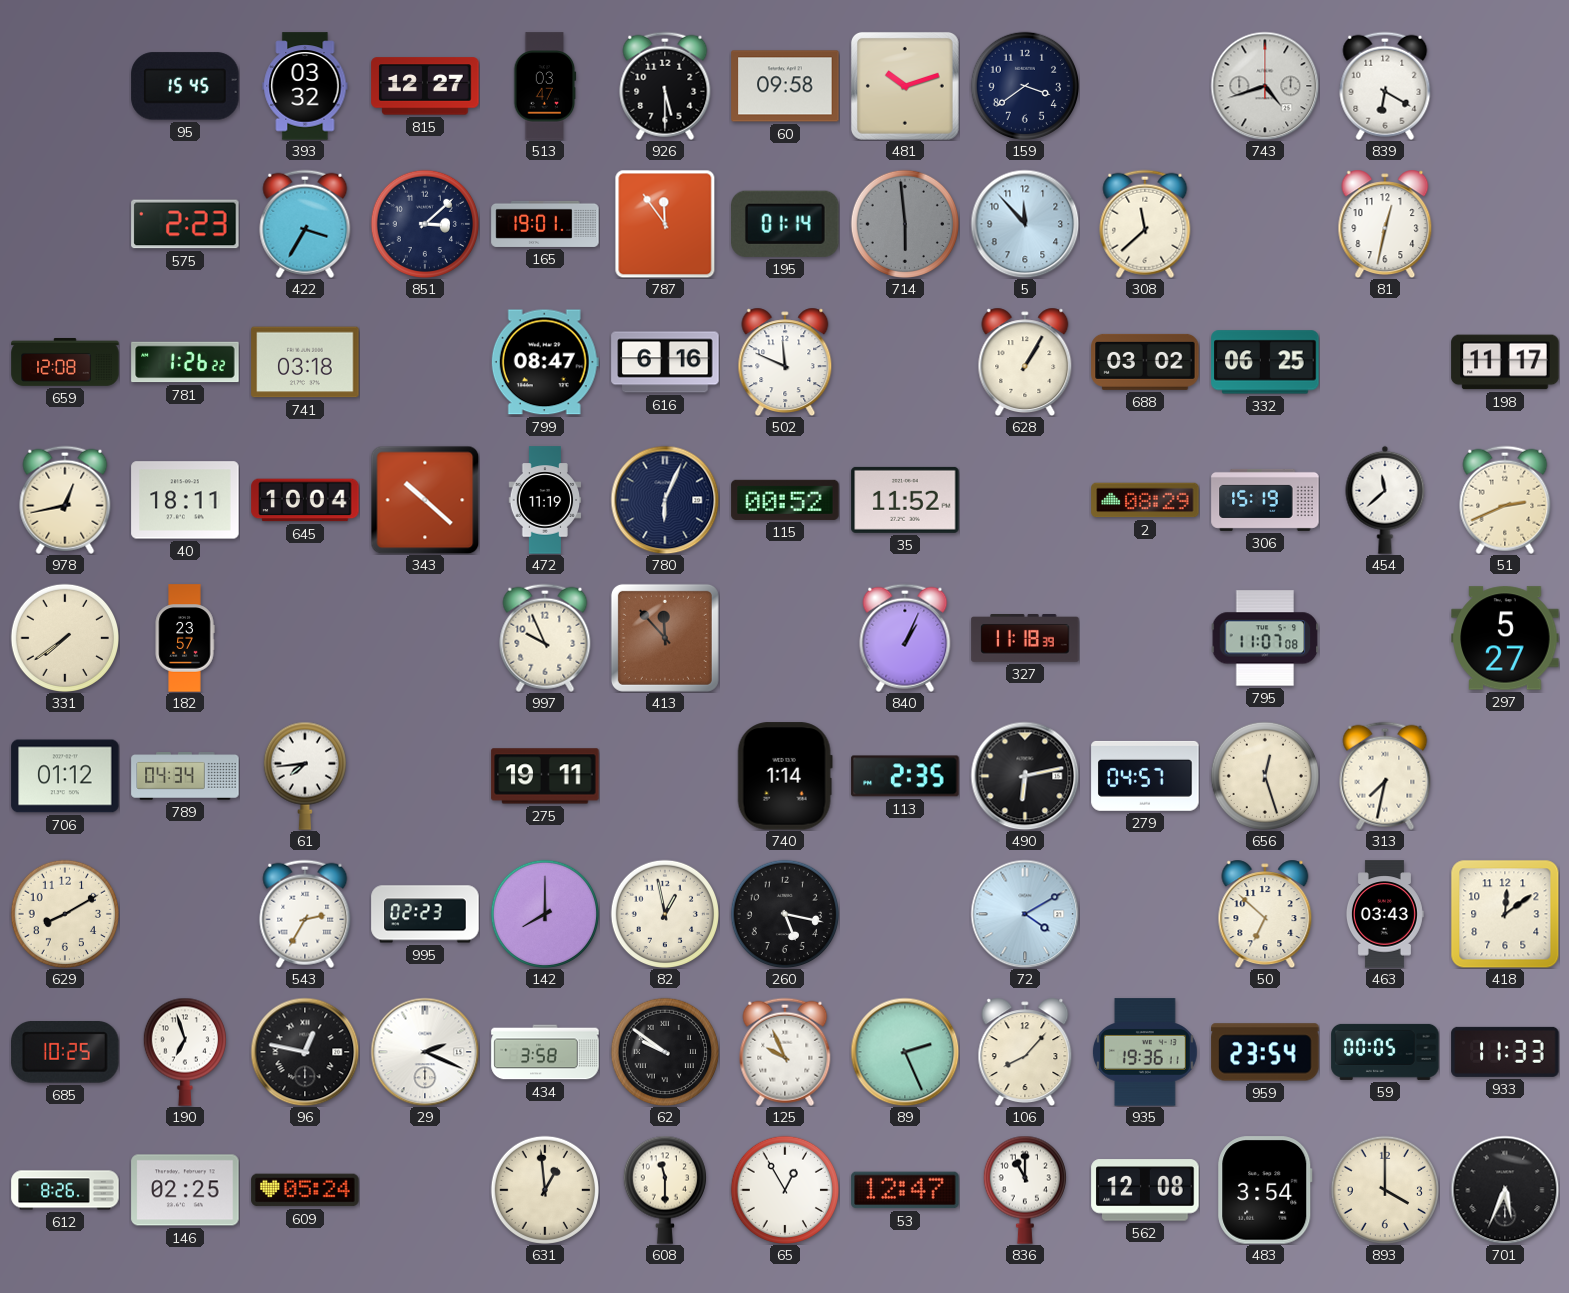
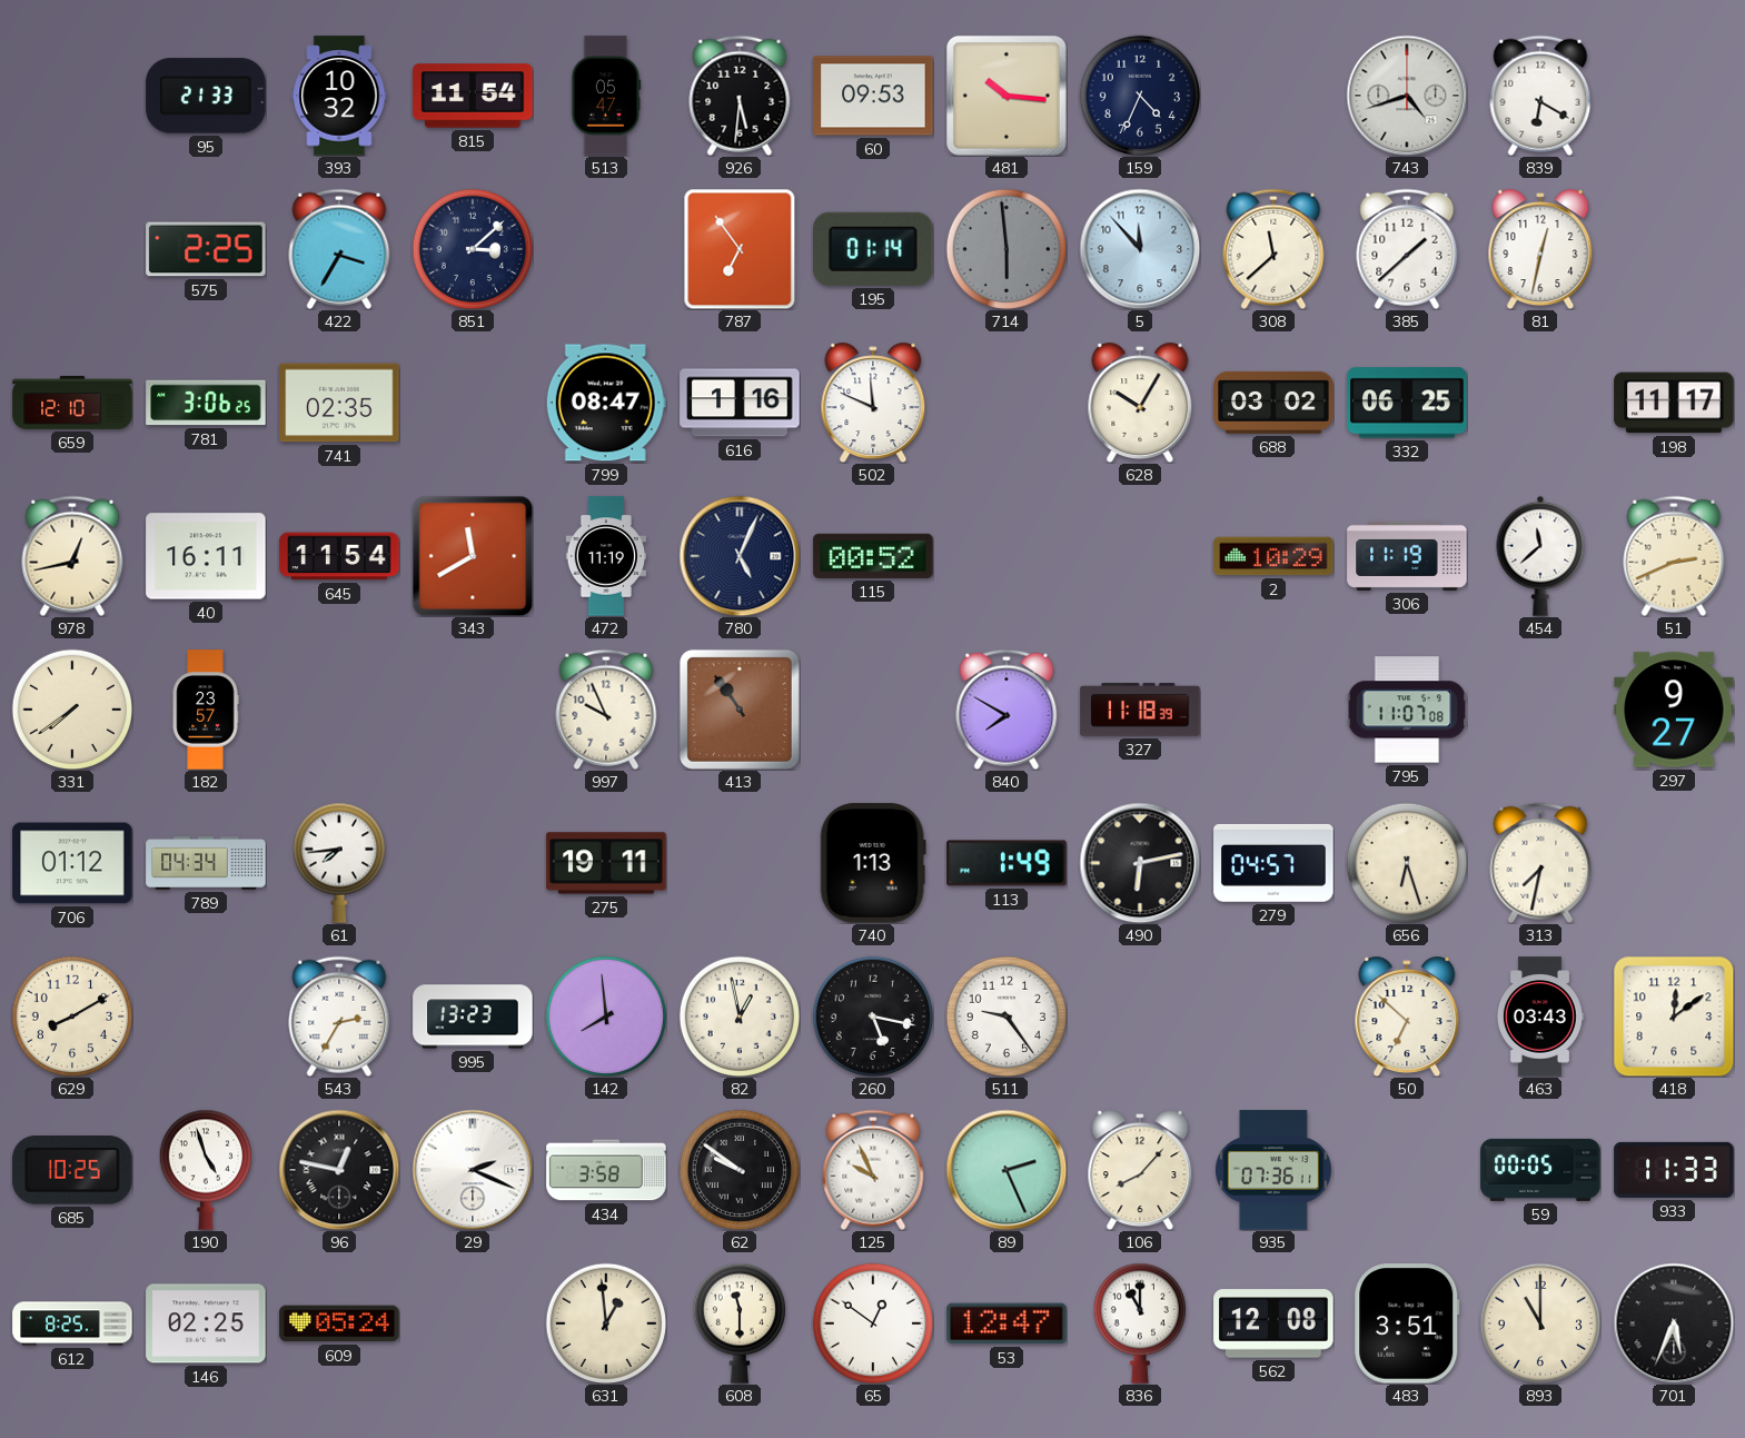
95: 15:45 -> 21:33
393: 03:32 -> 10:32
815: 12:27 -> 11:54
513: 03:47 -> 05:47
926: 5:30 -> 5:31
60: 09:58 -> 09:53
481: 10:12 -> 10:16
159: 3:39 -> 4:34
575: 2:23 -> 2:25
165: 19:01 -> none
787: 11:54 -> 6:54
385: none -> 1:38
659: 12:08 -> 12:10
781: 1:26 -> 3:06
741: 03:18 -> 02:35
616: 6:16 -> 1:16
628: 1:05 -> 10:05
40: 18:11 -> 16:11
645: 10:04 -> 11:54
343: 10:22 -> 11:40
780: 6:04 -> 5:04
35: 11:52 -> none
2: 08:29 -> 10:29
306: 15:19 -> 11:19
413: 11:53 -> 10:54
840: 1:04 -> 7:50
297: 5:27 -> 9:27
740: 1:14 -> 1:13
113: 2:35 -> 1:49
656: 12:27 -> 6:27
995: 02:23 -> 13:23
142: 8:00 -> 7:59
511: none -> 9:24
72: 4:10 -> none
190: 6:57 -> 4:57
935: 19:36 -> 07:36
959: 23:54 -> none
612: 8:26 -> 8:25
65: 12:55 -> 12:51
483: 3:54 -> 3:51
893: 4:00 -> 11:00
